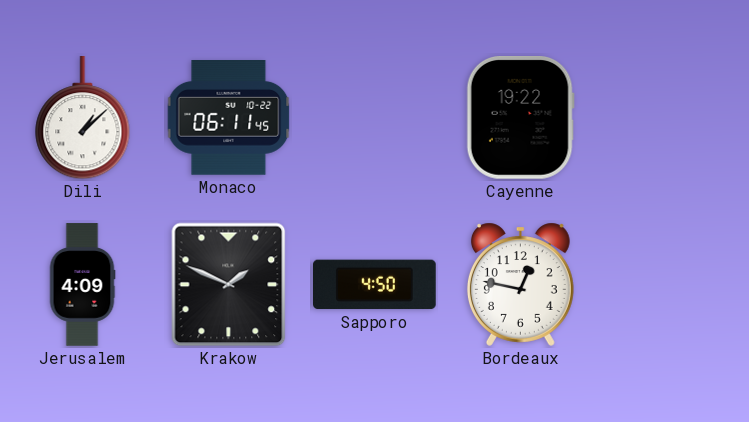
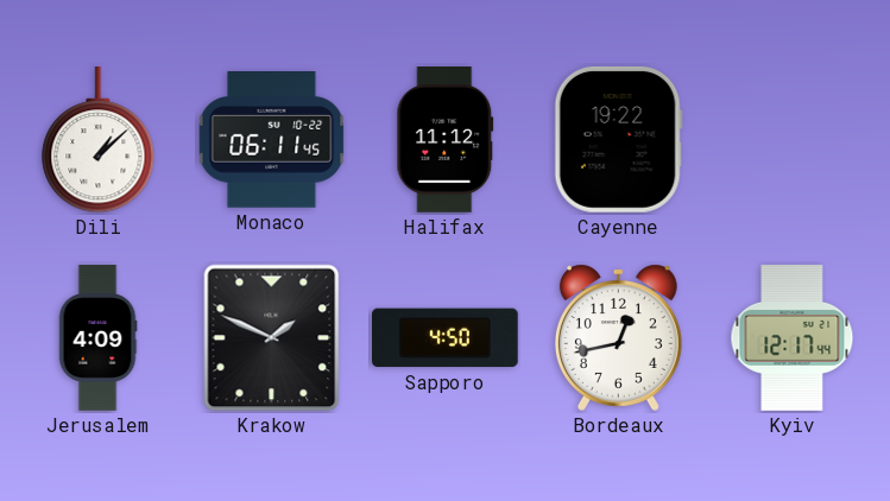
Halifax: none -> 11:12
Bordeaux: 12:47 -> 12:43
Kyiv: none -> 12:17
